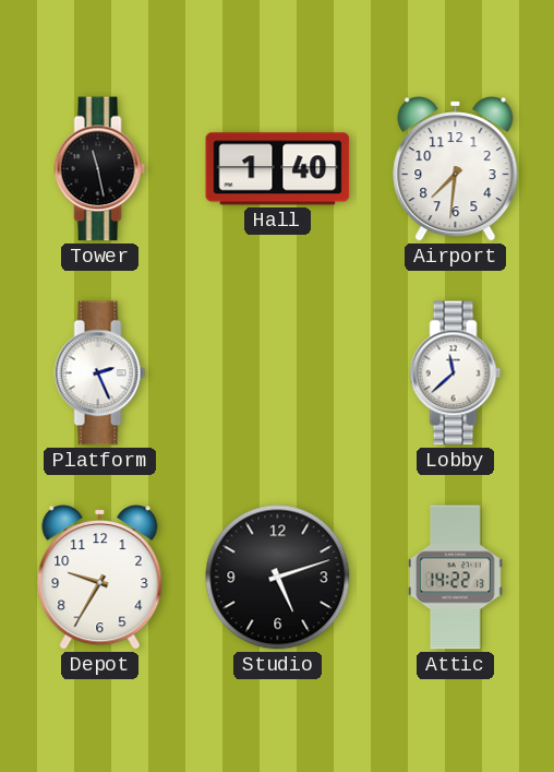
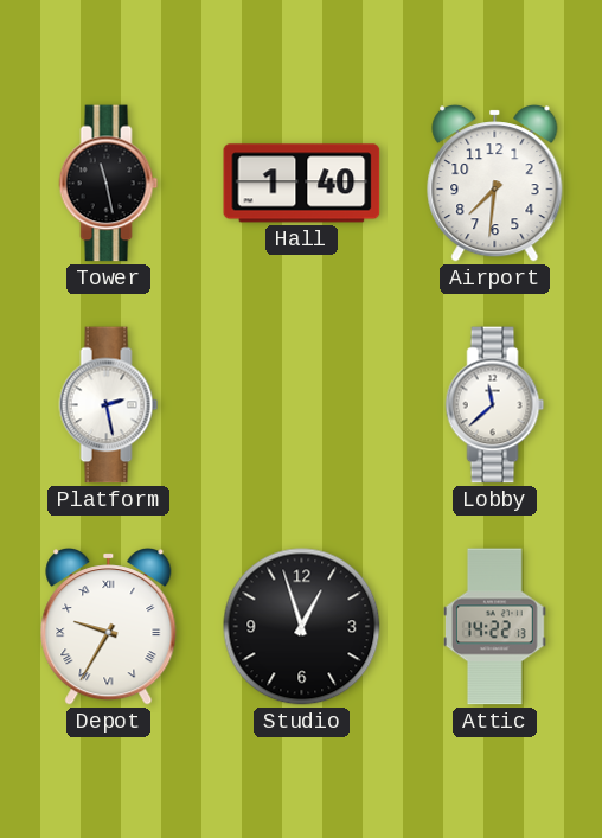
Platform: 2:26 -> 2:28
Depot numerals: Arabic -> Roman
Studio: 5:12 -> 12:57
